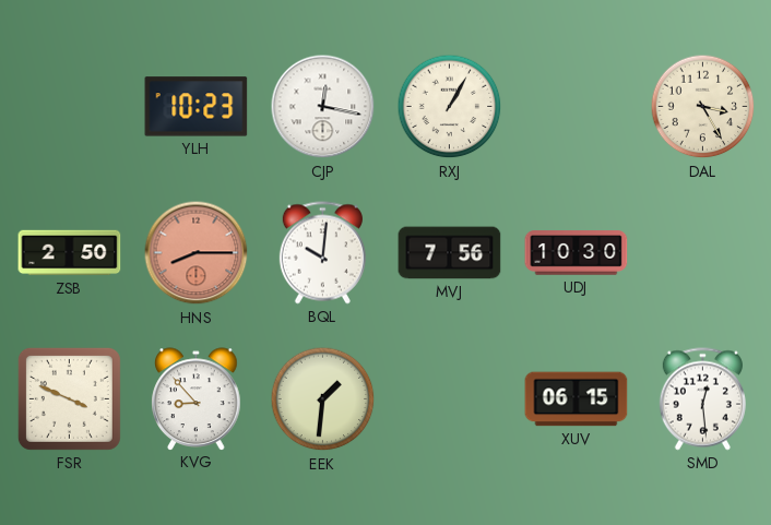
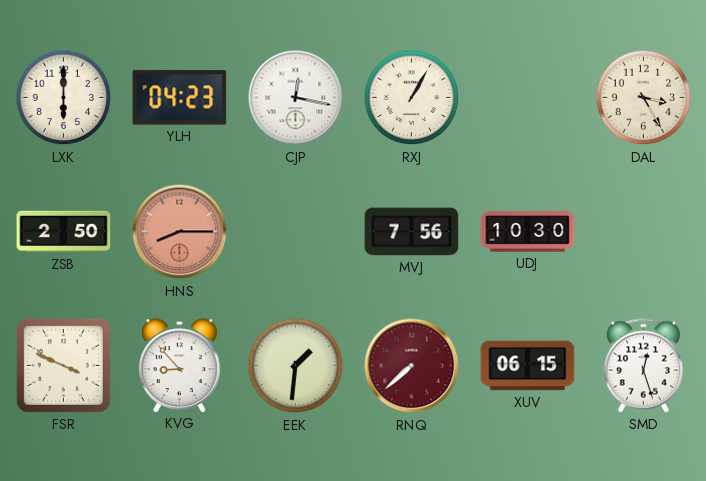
LXK: none -> 6:00
YLH: 10:23 -> 04:23
BQL: 10:01 -> none
RNQ: none -> 7:38
SMD: 12:29 -> 12:27
